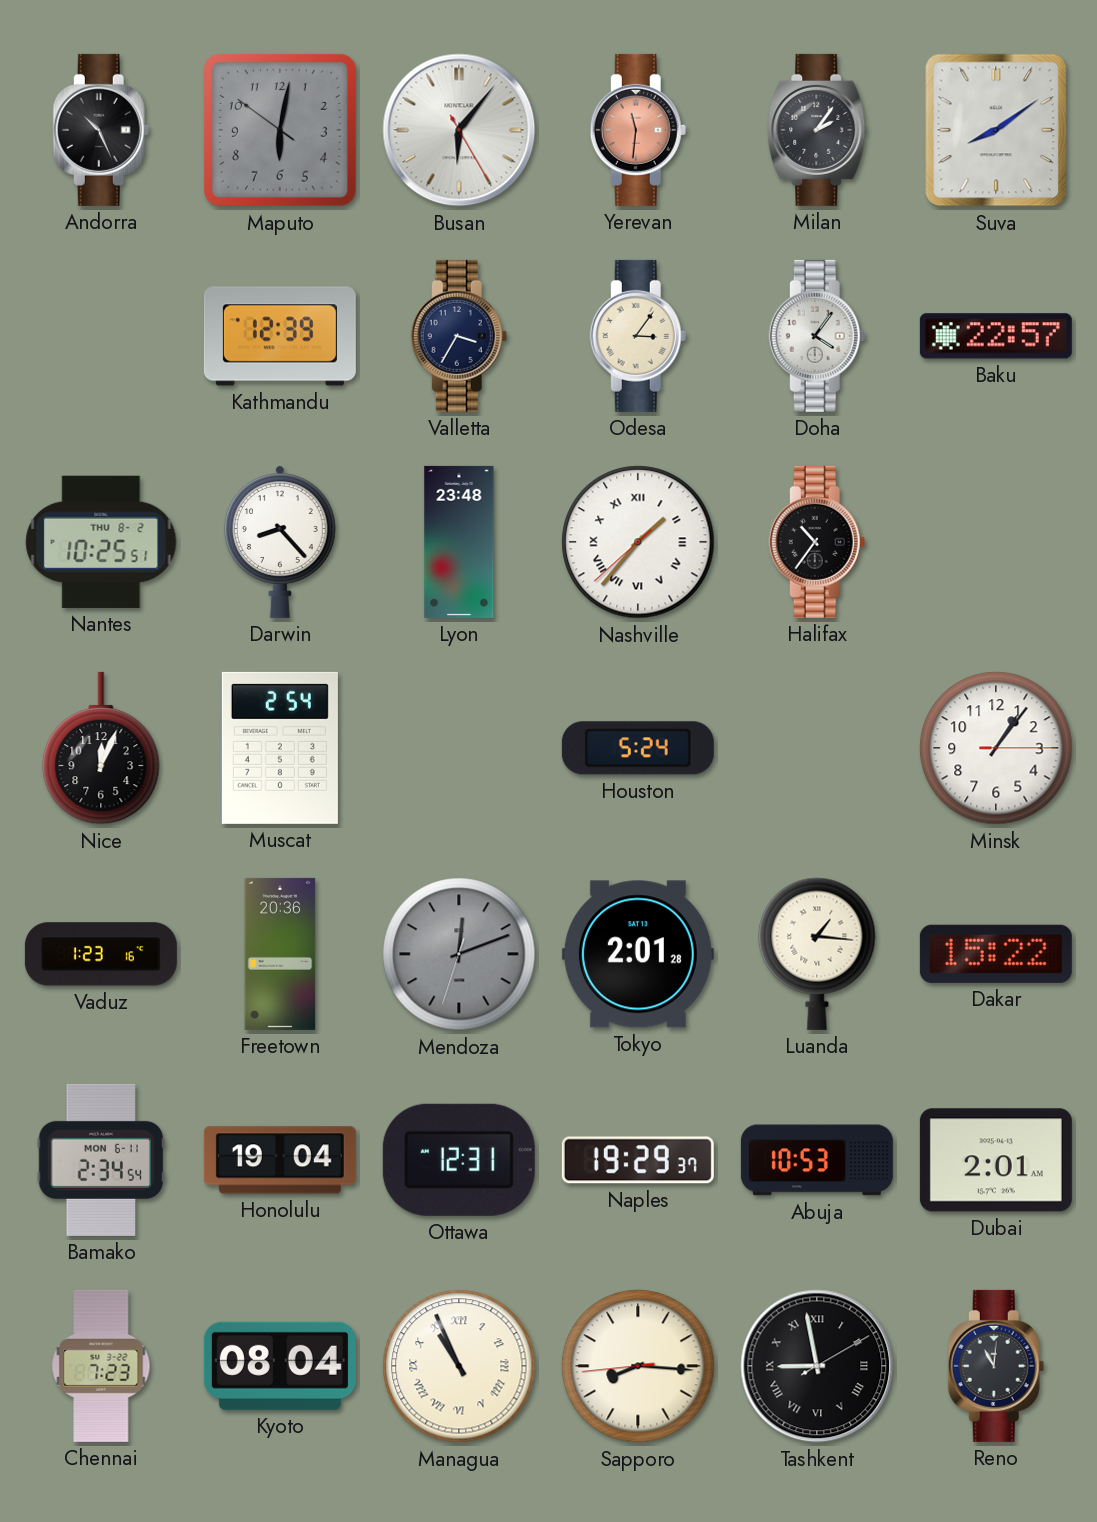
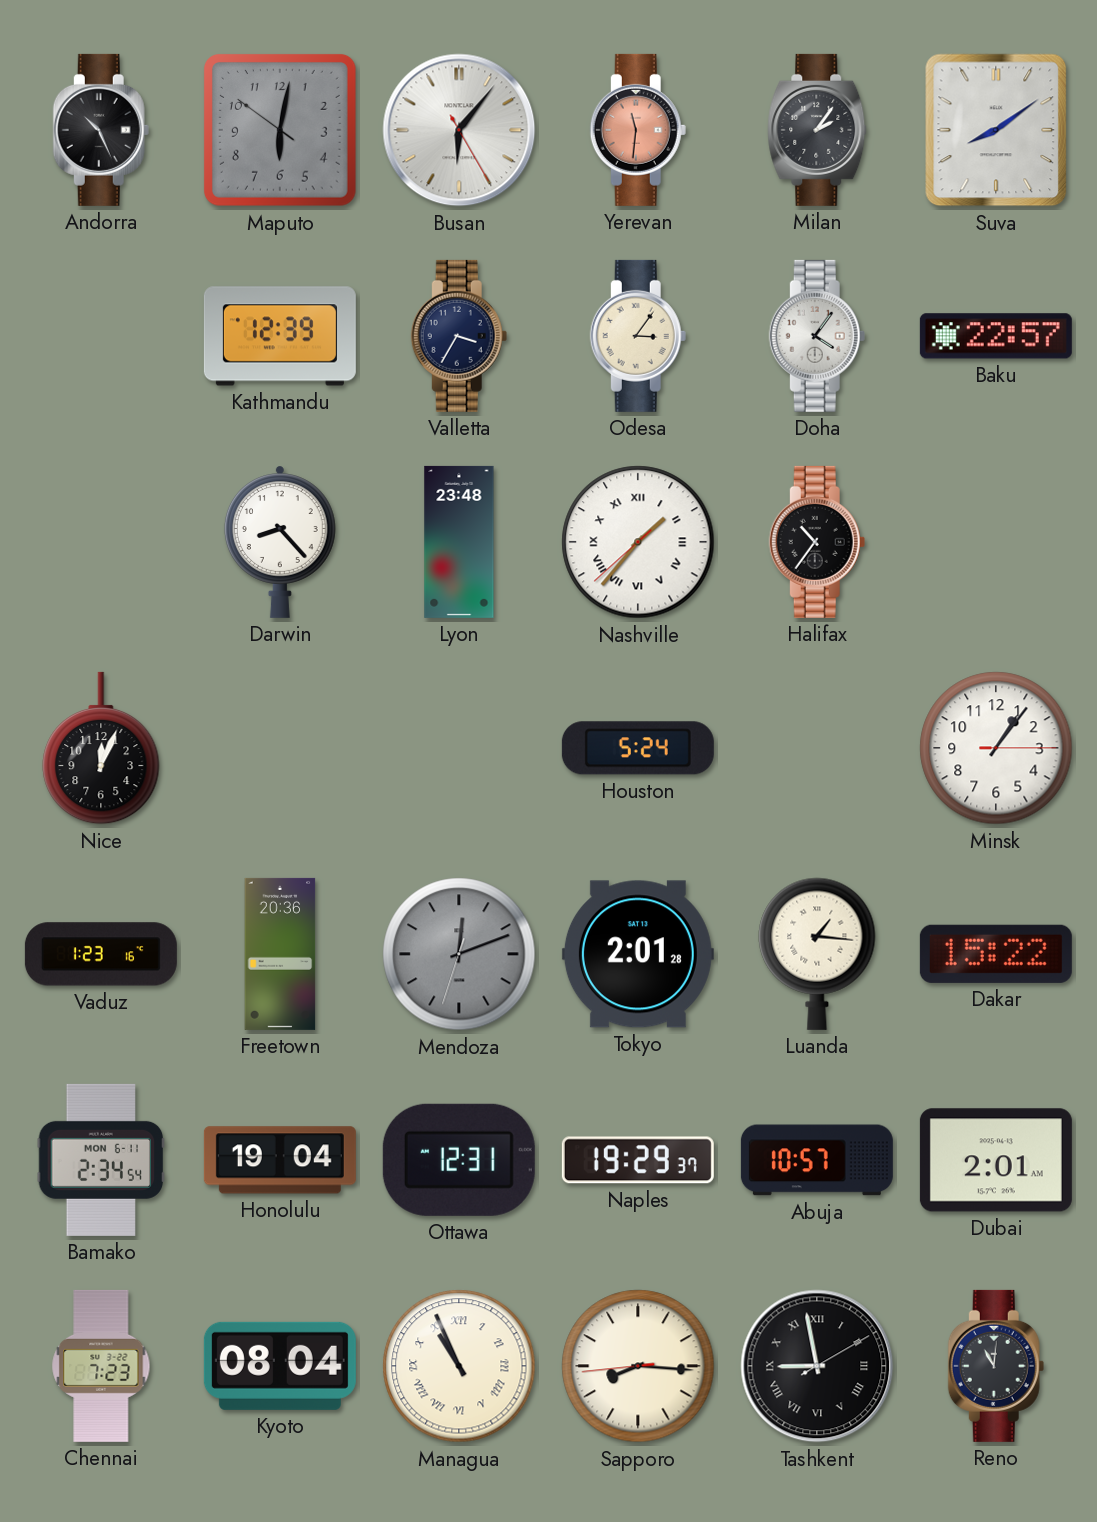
Nantes: 10:25 -> none
Muscat: 2:54 -> none
Abuja: 10:53 -> 10:57
